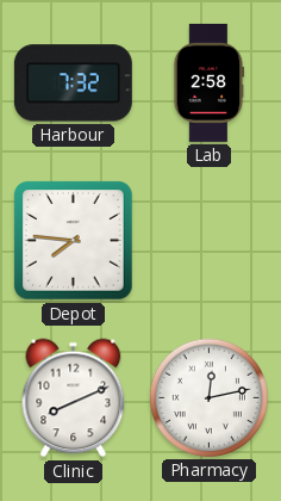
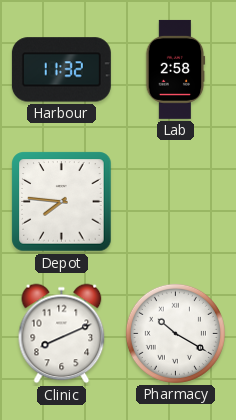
Harbour: 7:32 -> 11:32
Pharmacy: 12:13 -> 10:20
